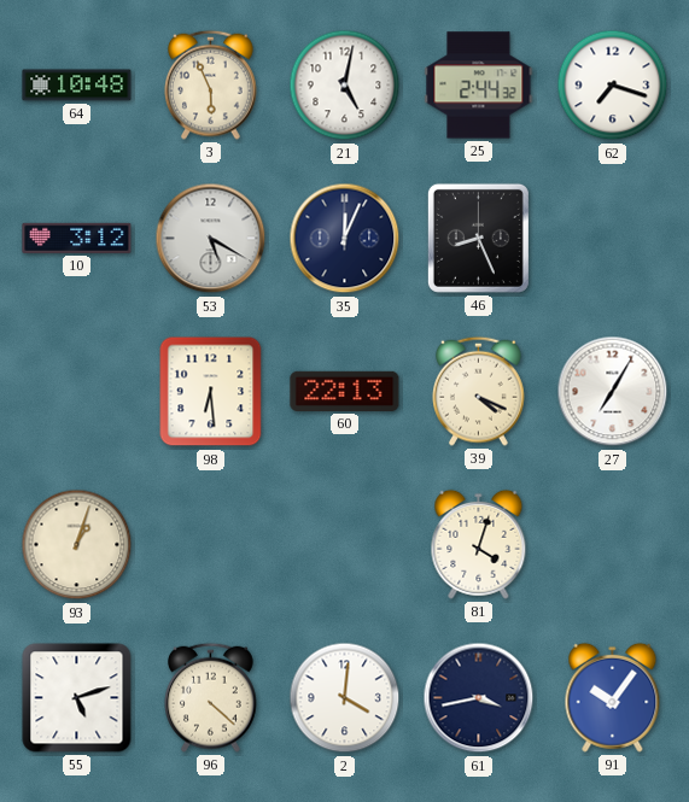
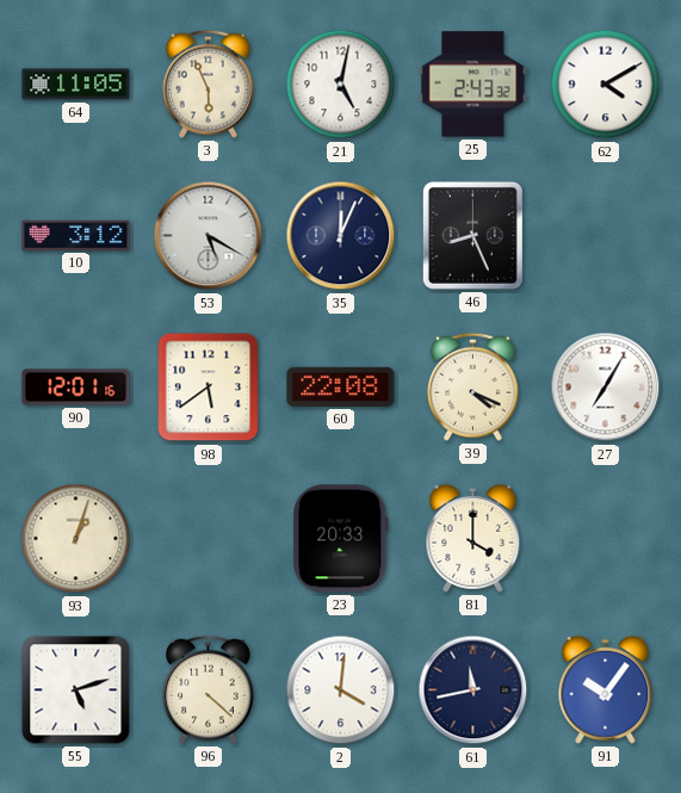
64: 10:48 -> 11:05
25: 2:44 -> 2:43
62: 7:18 -> 4:10
90: none -> 12:01
98: 6:29 -> 5:39
60: 22:13 -> 22:08
23: none -> 20:33
81: 4:03 -> 4:00
61: 3:43 -> 11:43
